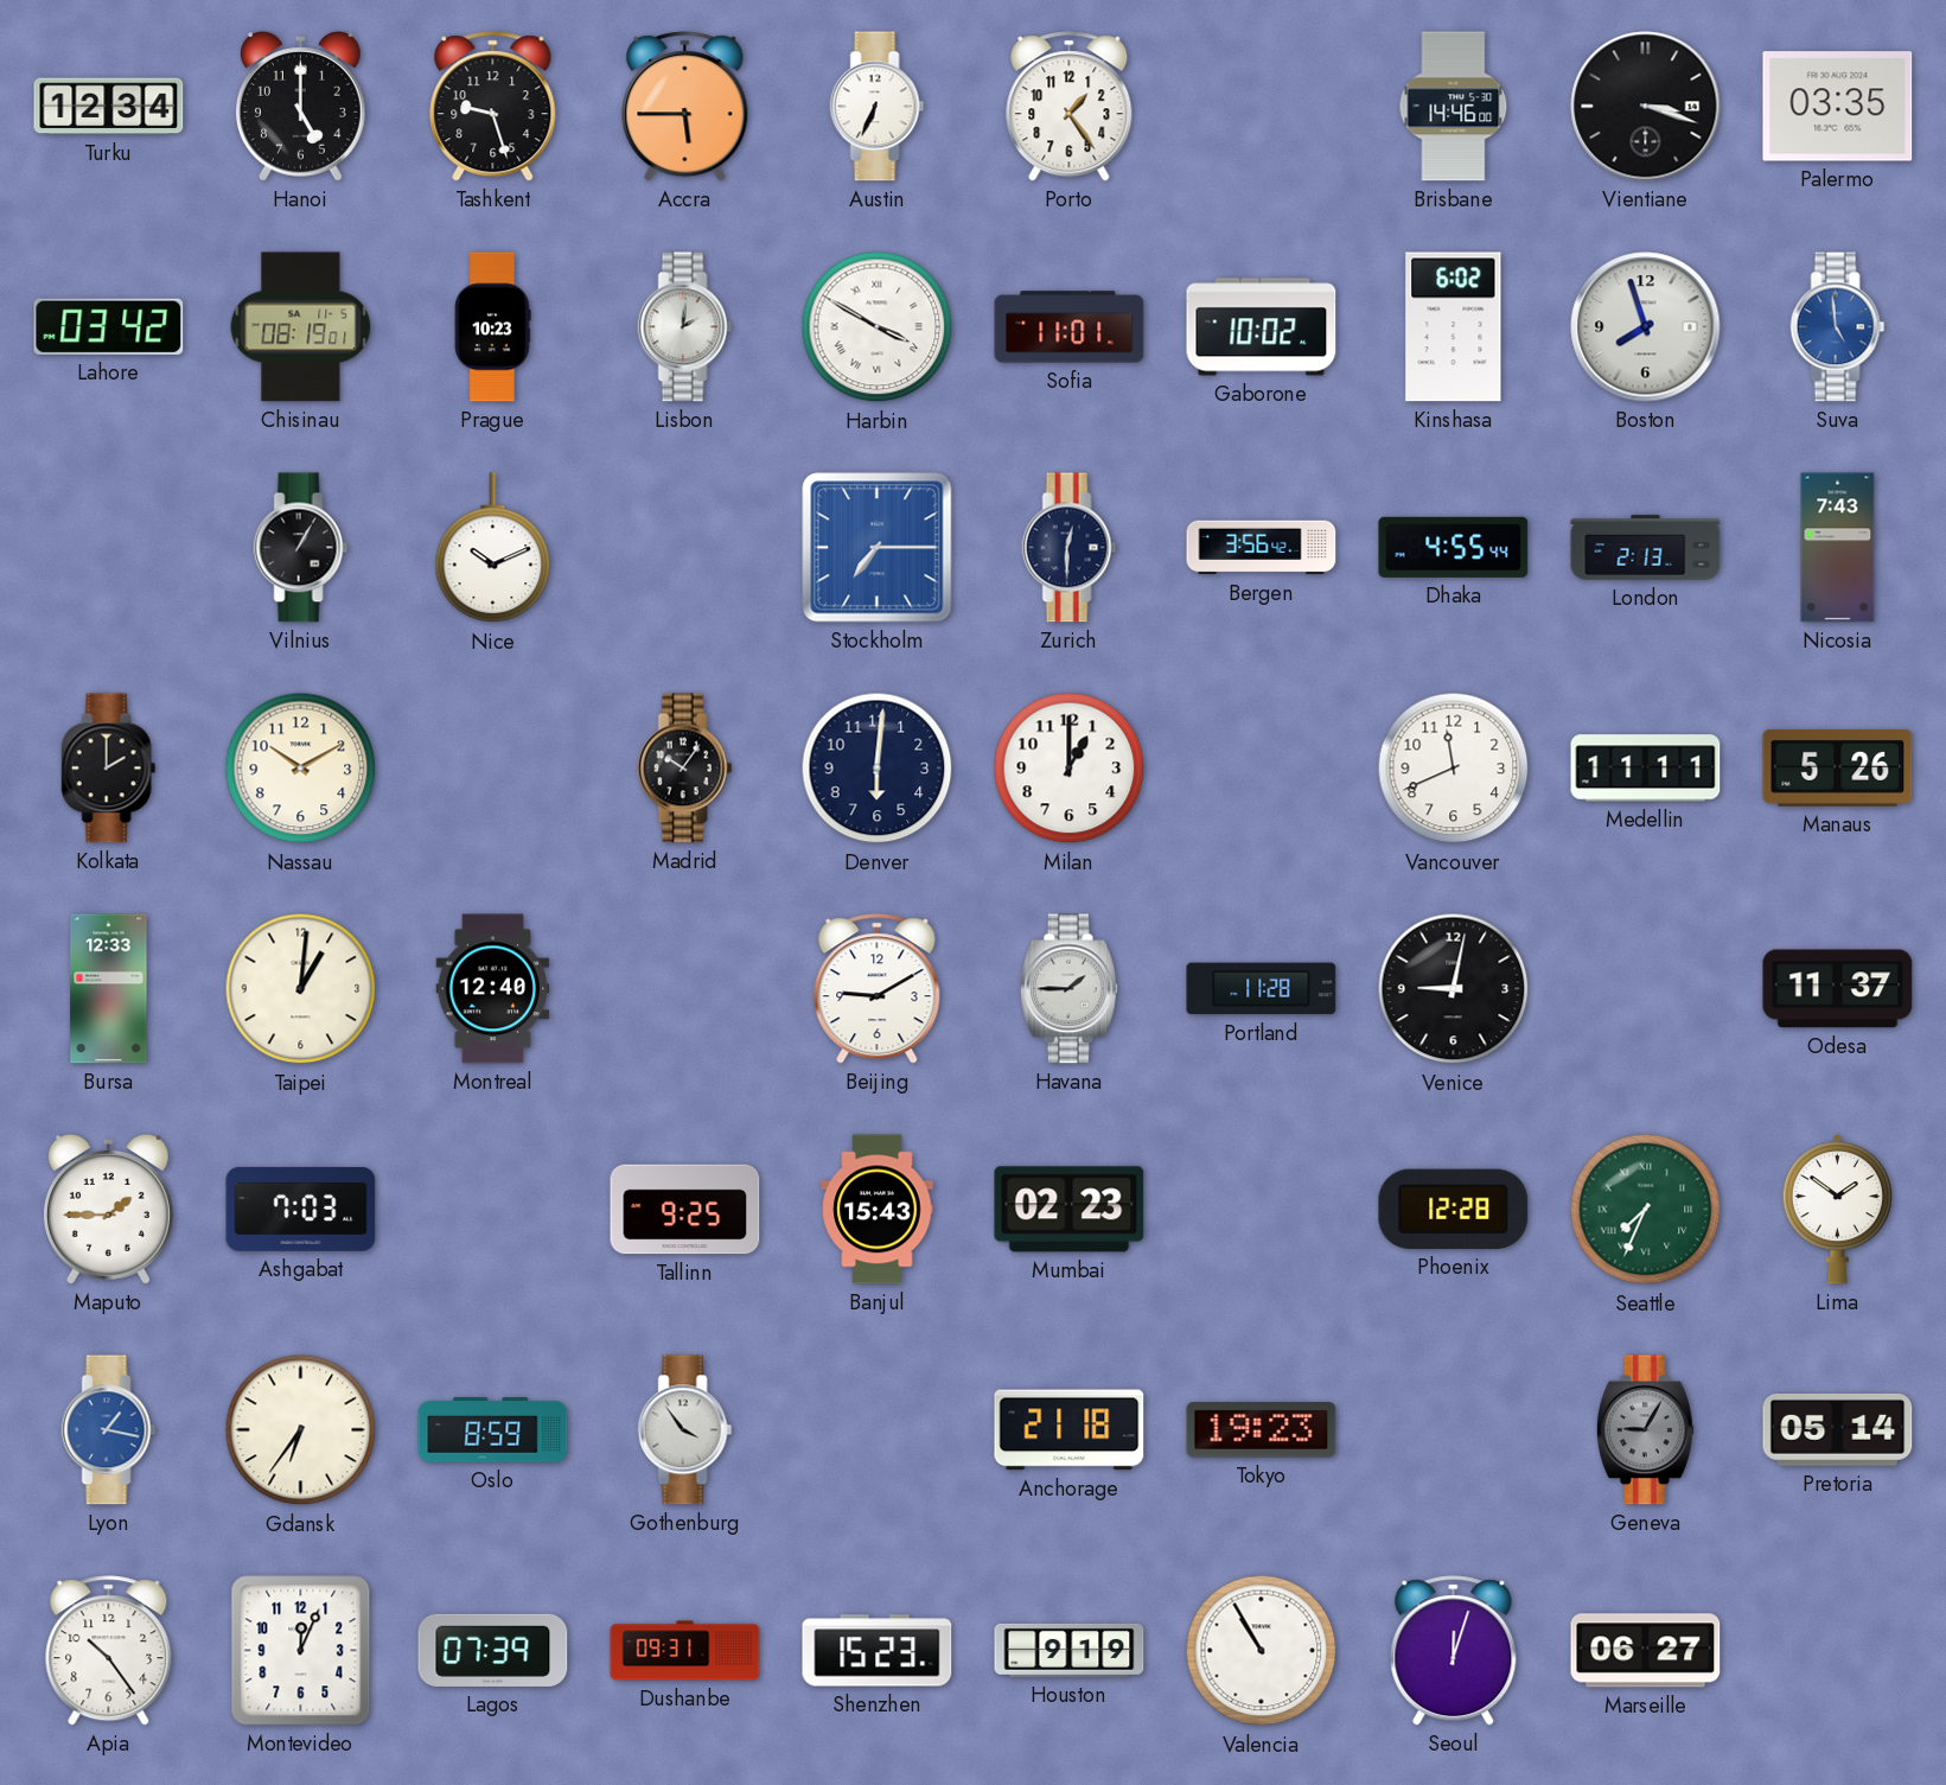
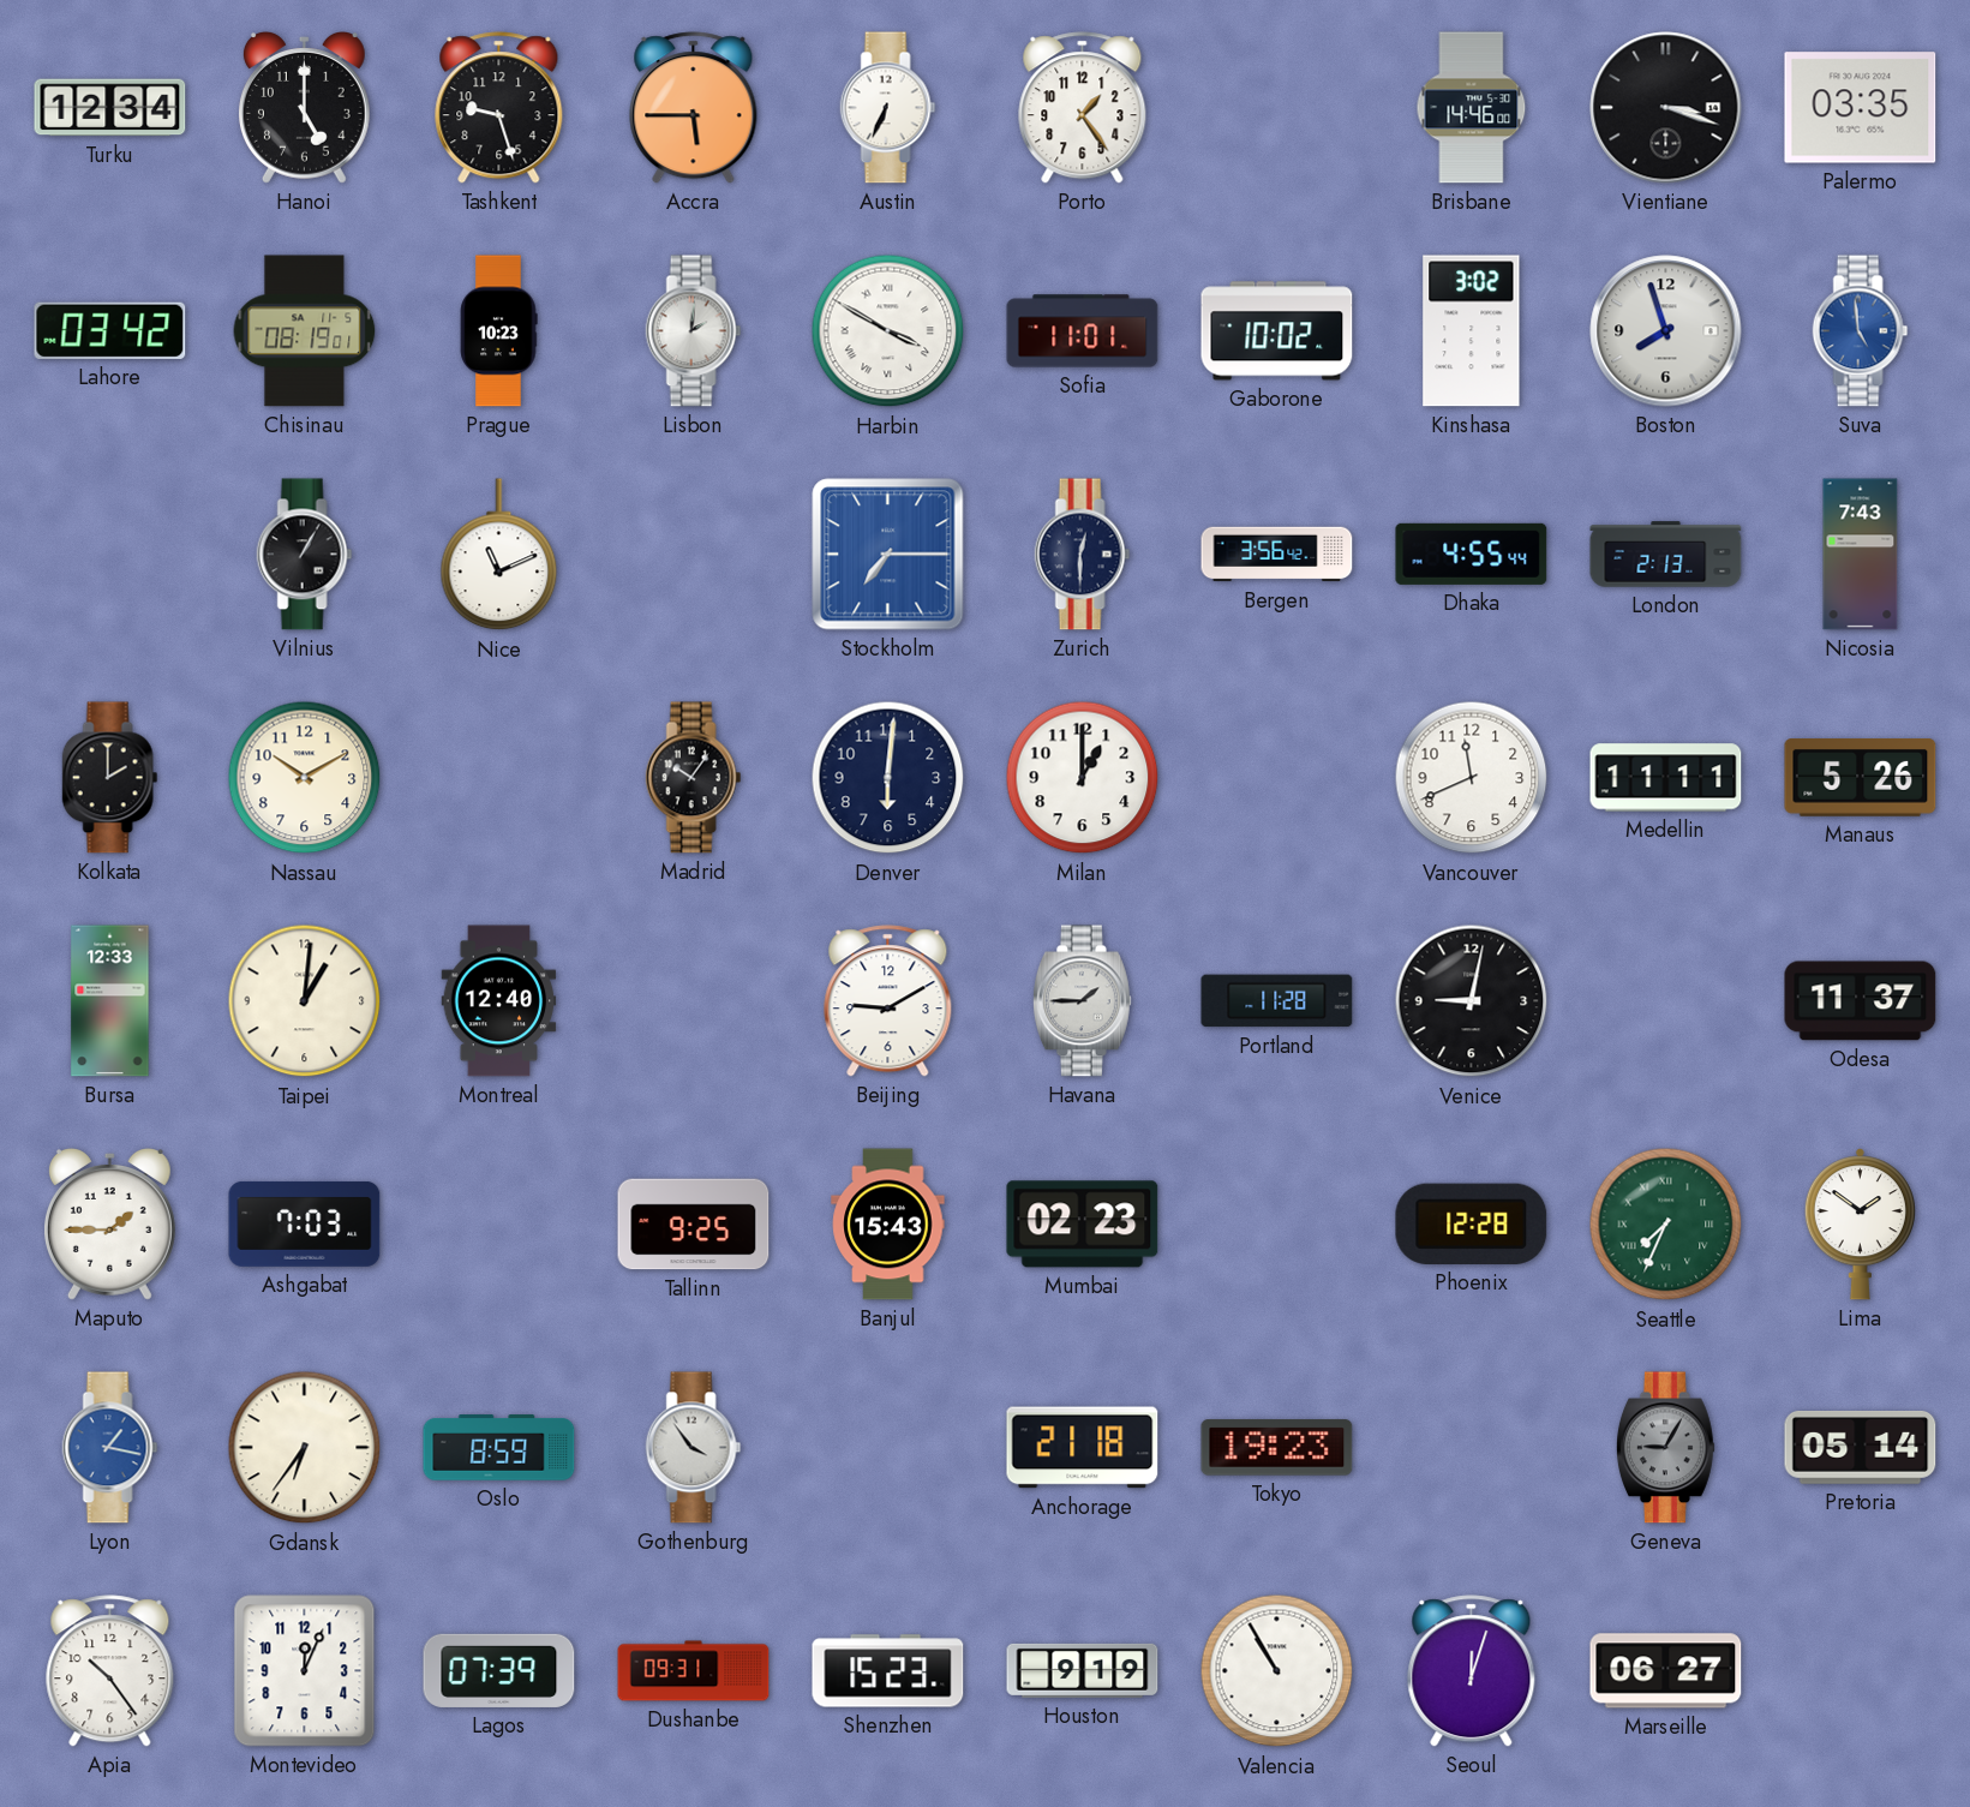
Kinshasa: 6:02 -> 3:02
Nice: 10:11 -> 11:11
